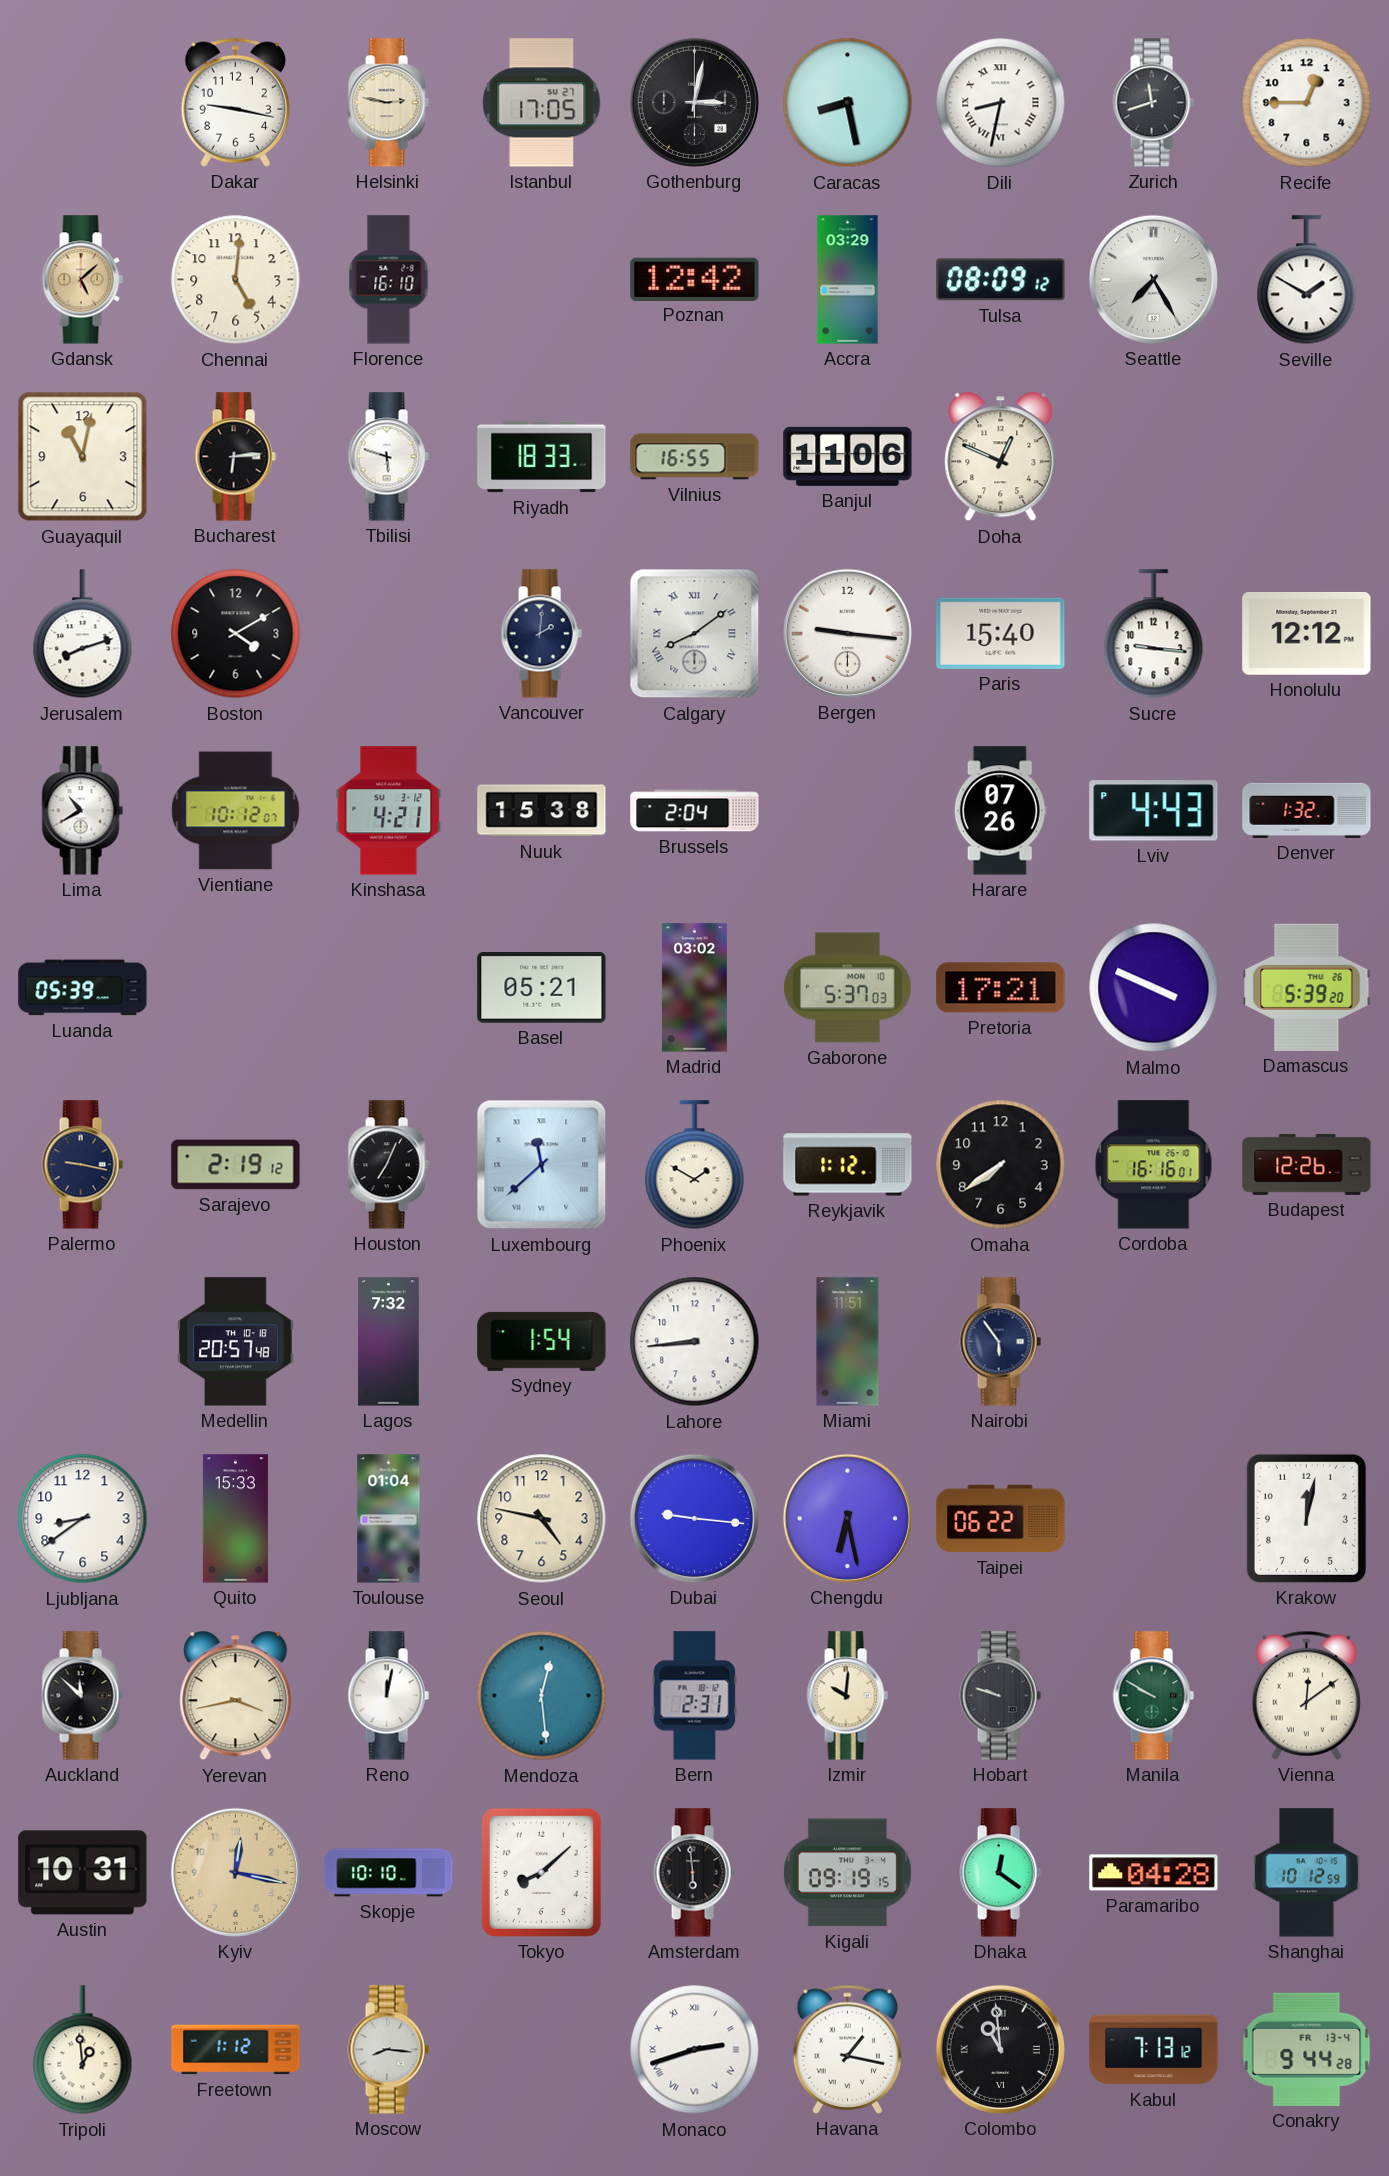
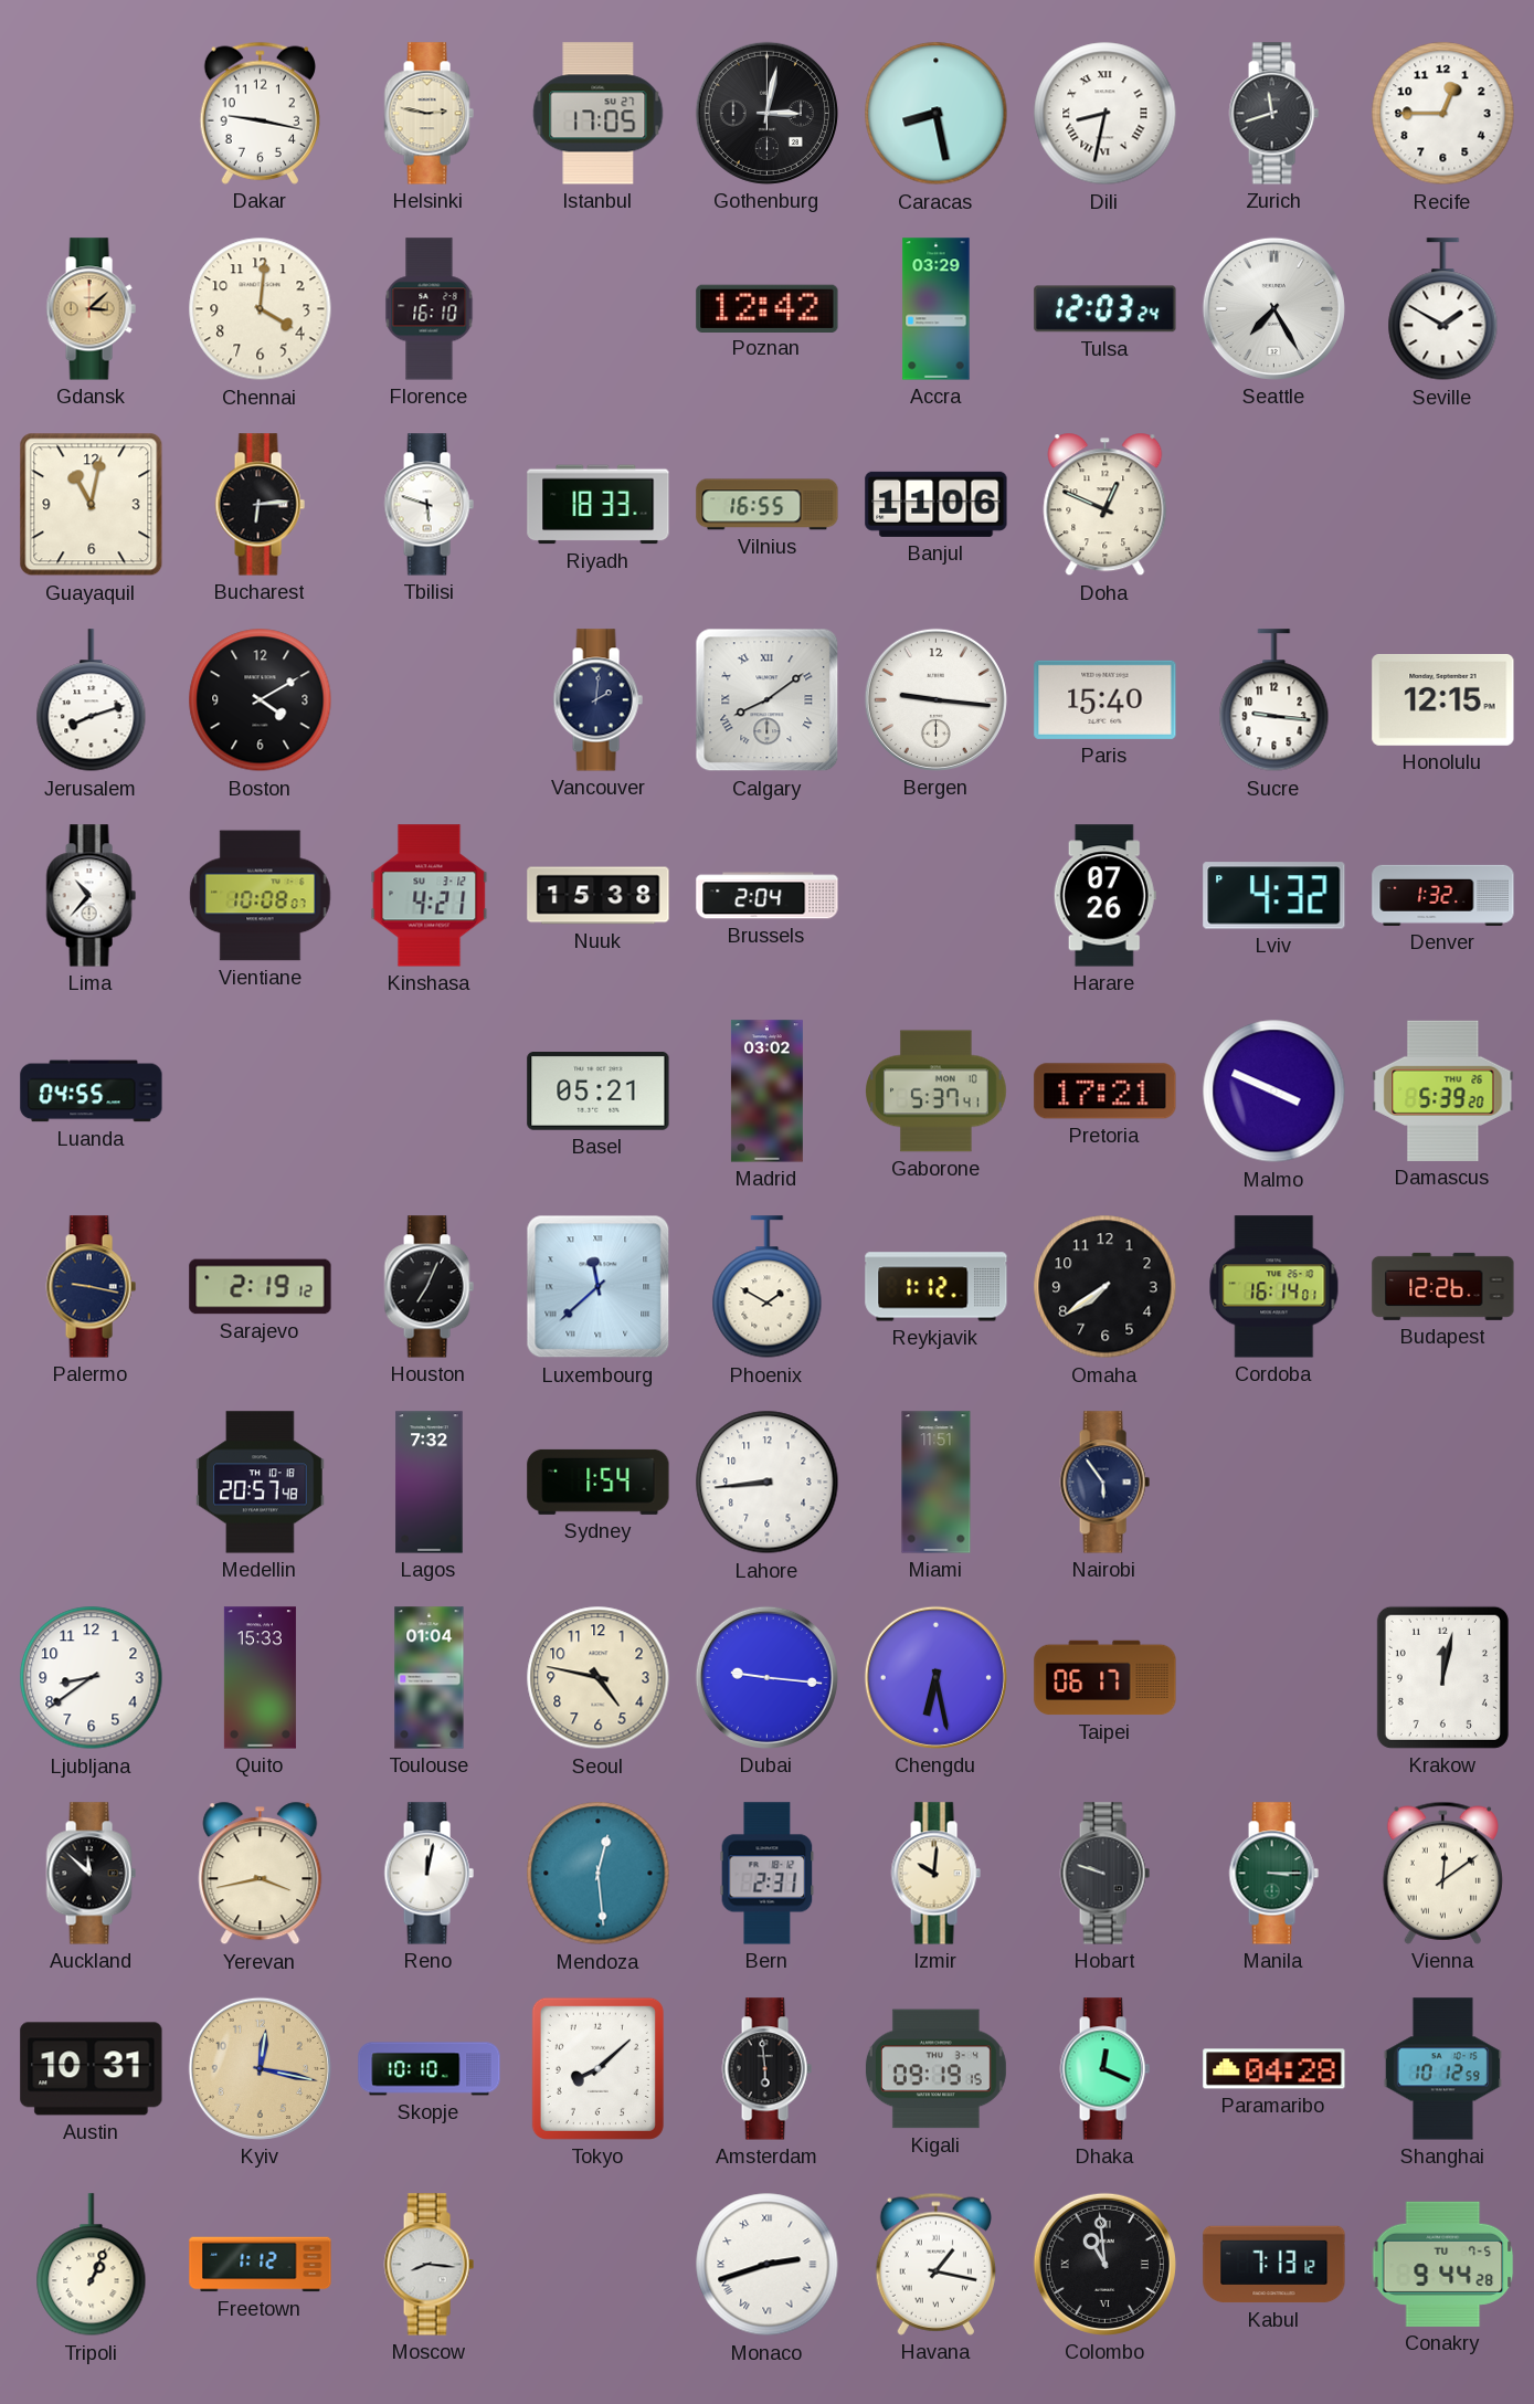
Gdansk: 5:08 -> 3:08
Chennai: 5:01 -> 4:01
Tulsa: 08:09 -> 12:03
Honolulu: 12:12 -> 12:15
Lima: 10:40 -> 10:37
Vientiane: 10:12 -> 10:08
Lviv: 4:43 -> 4:32
Luanda: 05:39 -> 04:55
Gaborone: 5:37:03 -> 5:37:41
Cordoba: 16:16 -> 16:14
Taipei: 06:22 -> 06:17
Manila: 9:50 -> 3:15
Dhaka: 12:21 -> 12:19
Tripoli: 12:59 -> 1:04
Conakry date: FR 13-4 -> TU 7-5
